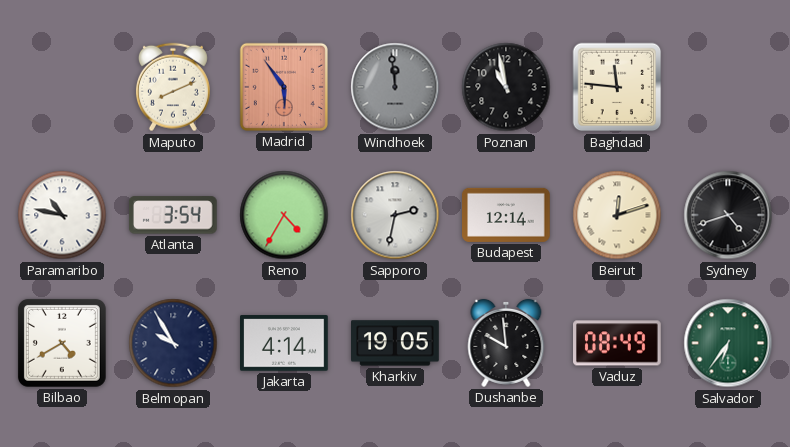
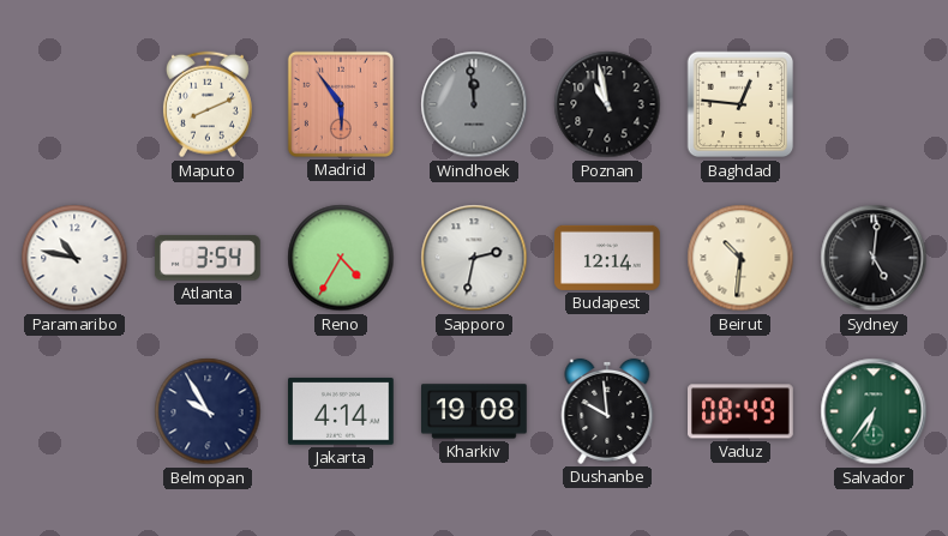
Baghdad: 11:46 -> 12:46
Beirut: 12:12 -> 10:31
Sydney: 4:42 -> 5:01
Bilbao: 4:40 -> none
Kharkiv: 19:05 -> 19:08
